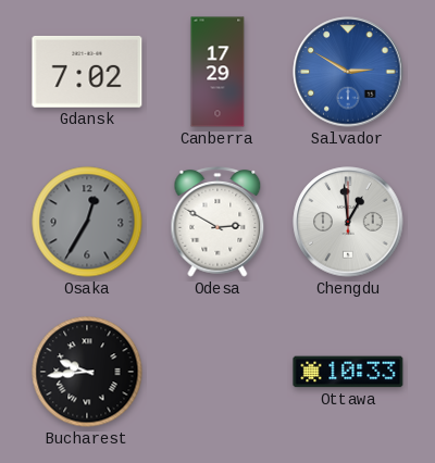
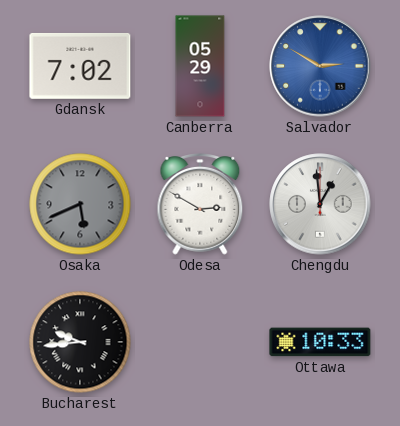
Canberra: 17:29 -> 05:29
Osaka: 12:35 -> 5:41
